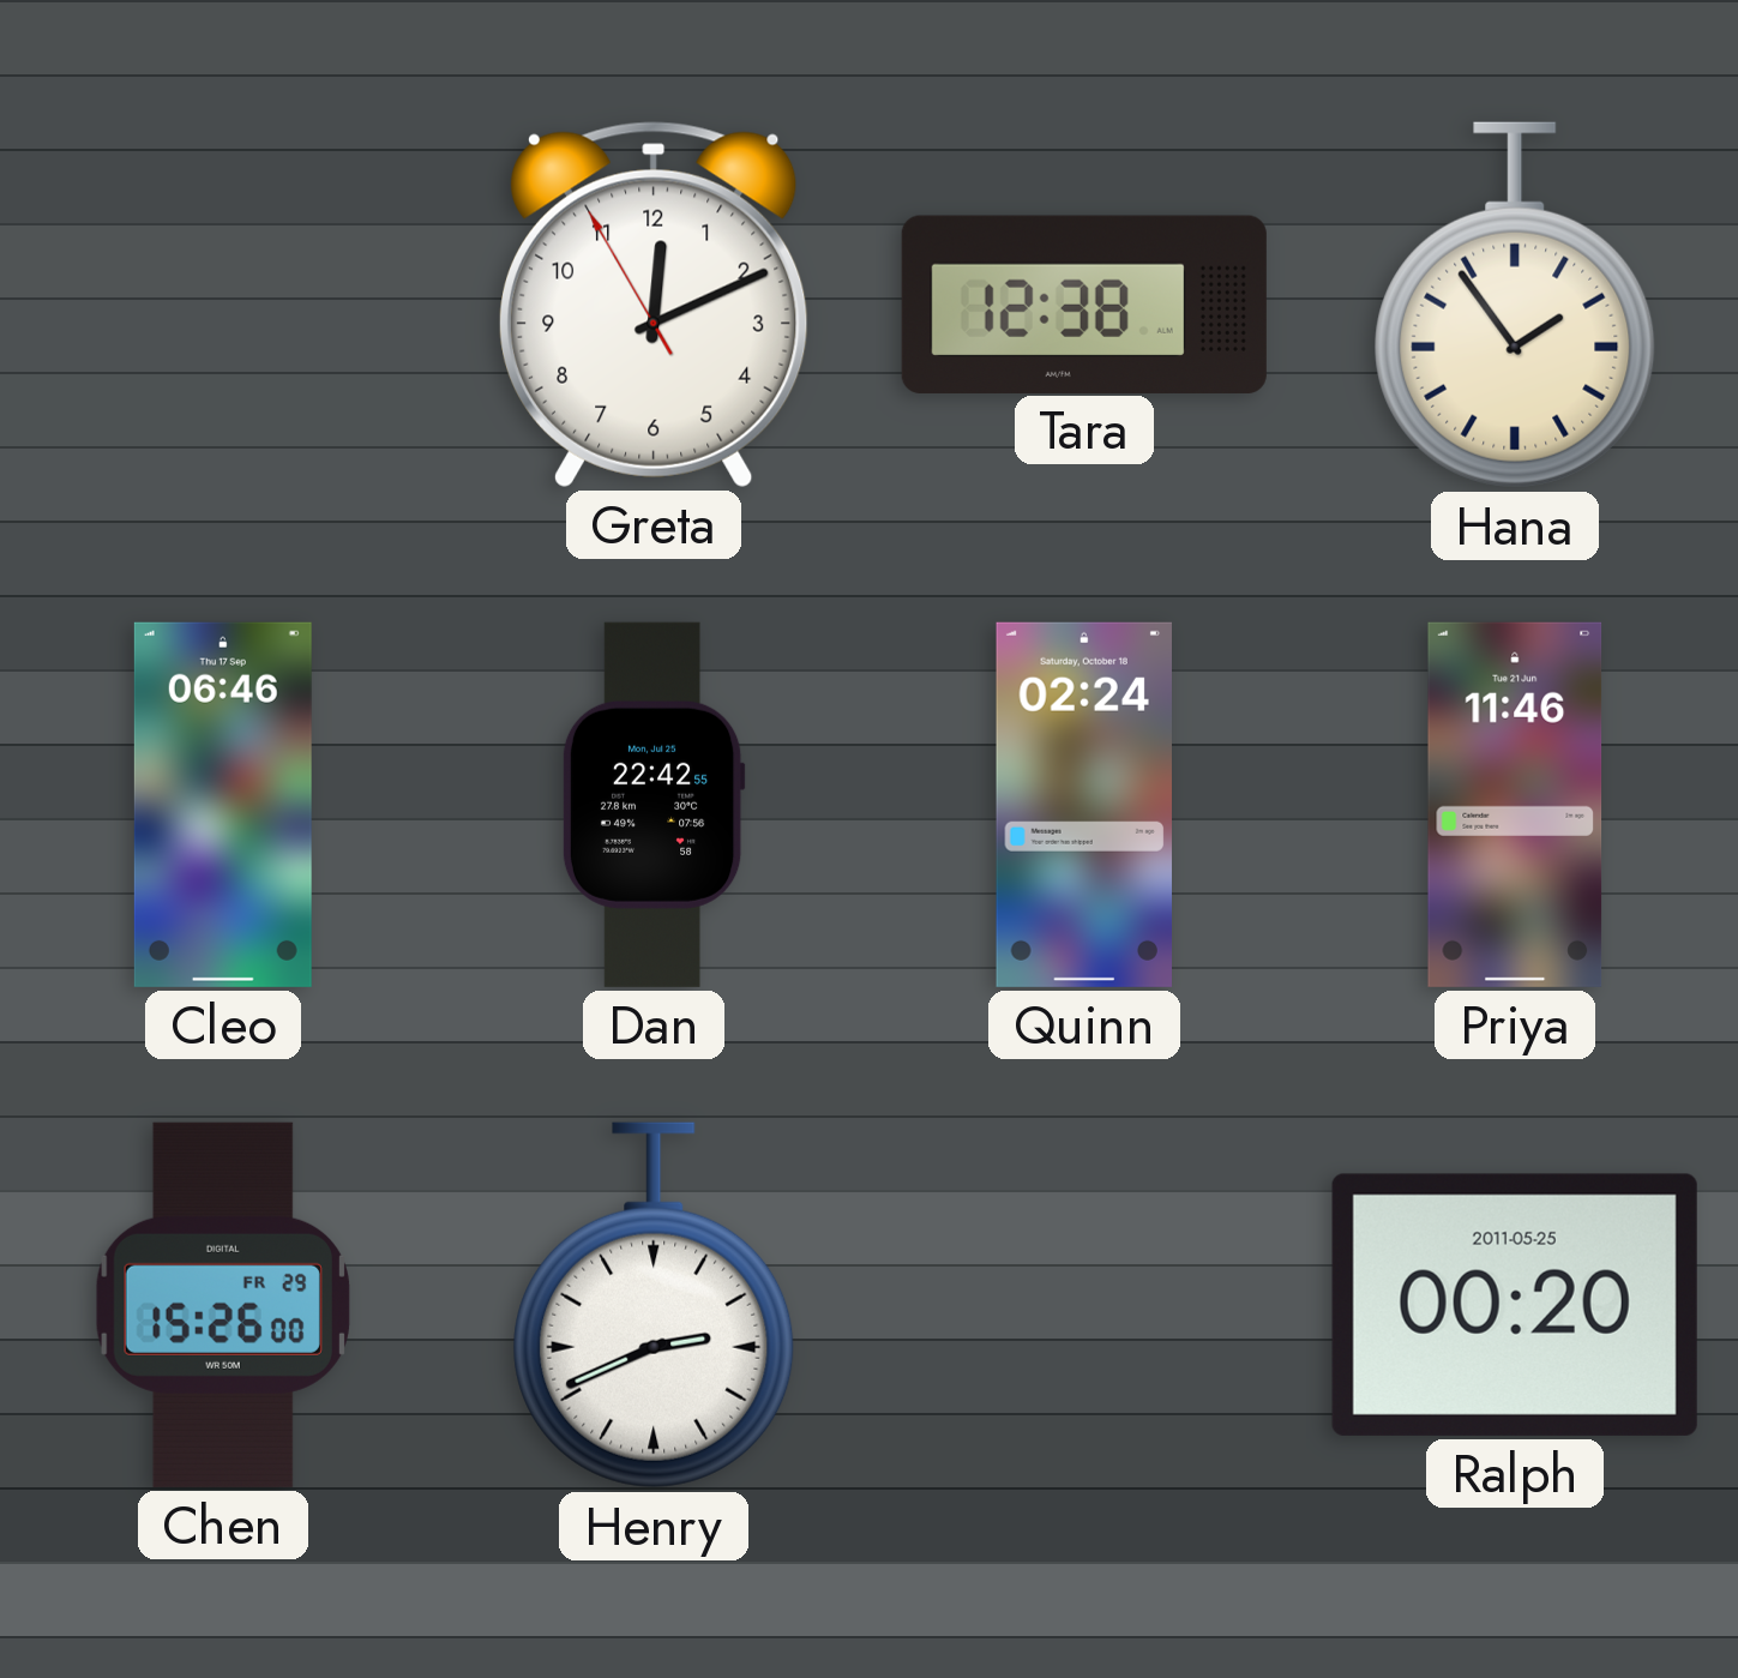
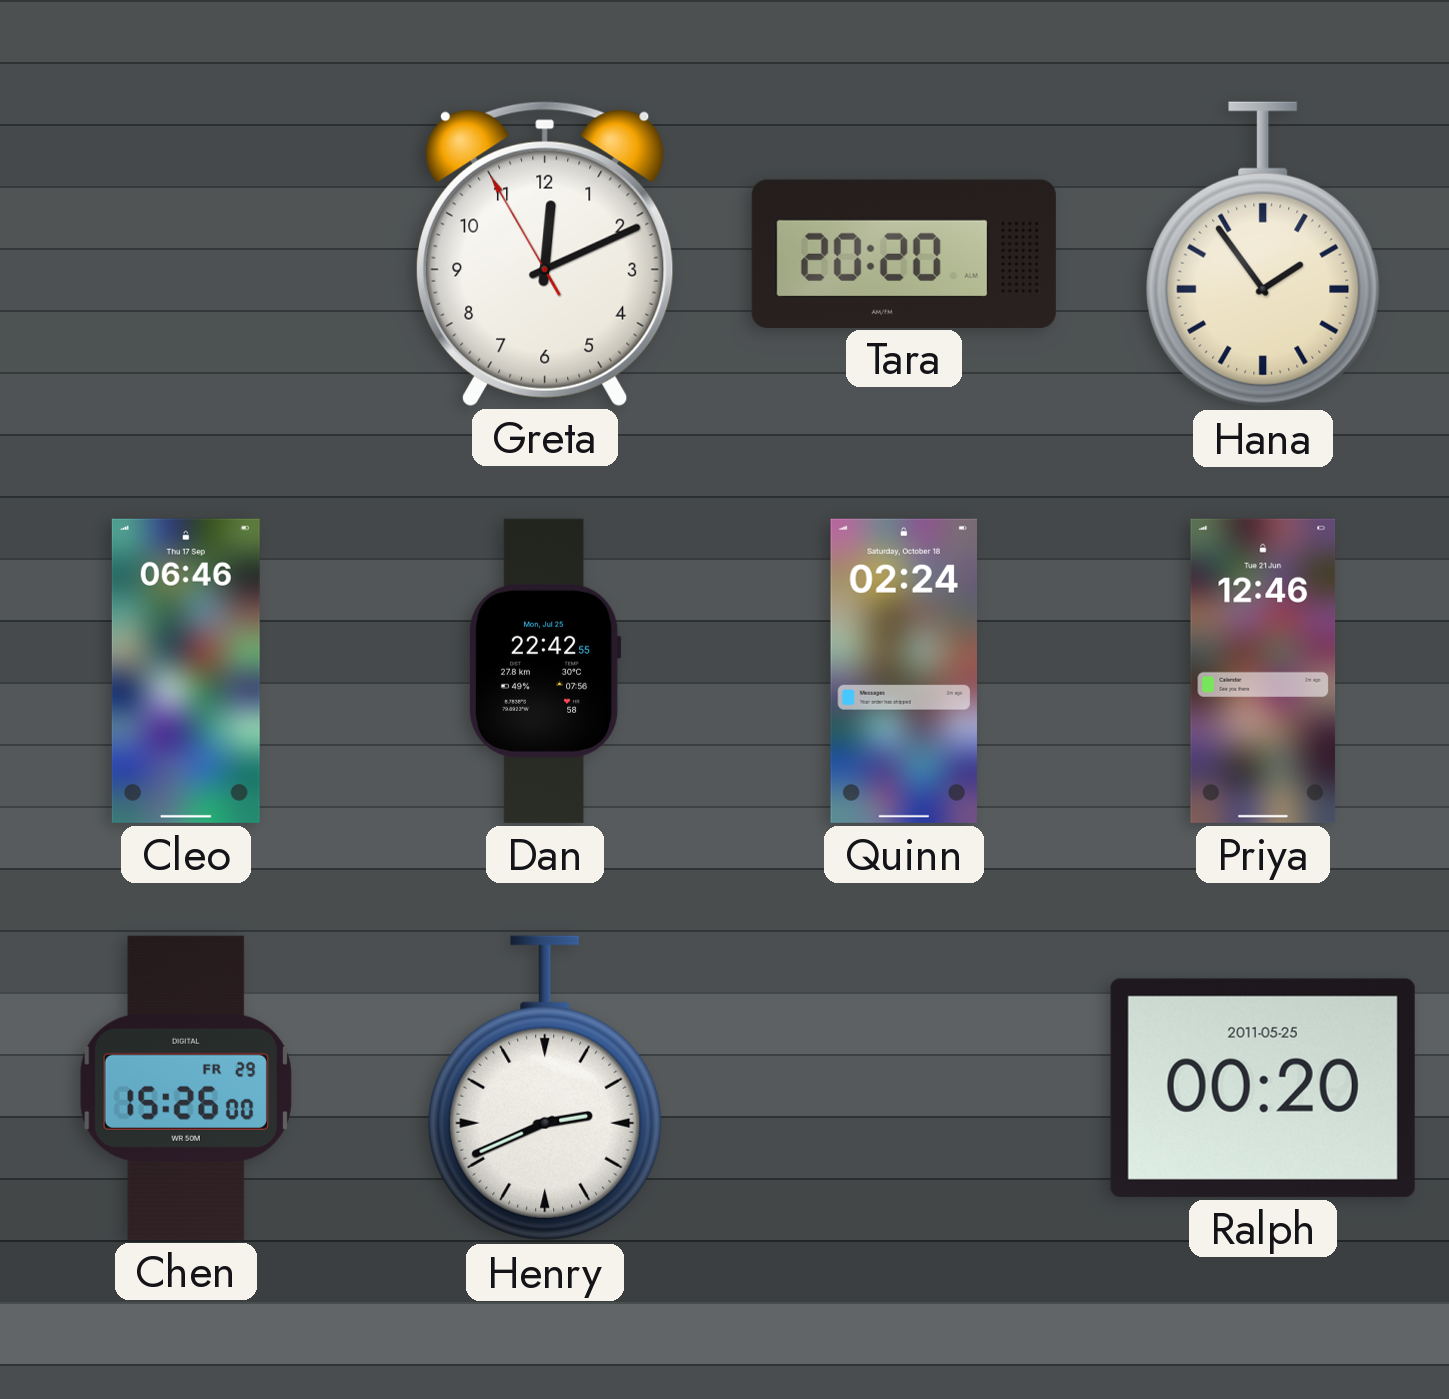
Tara: 12:38 -> 20:20
Priya: 11:46 -> 12:46
